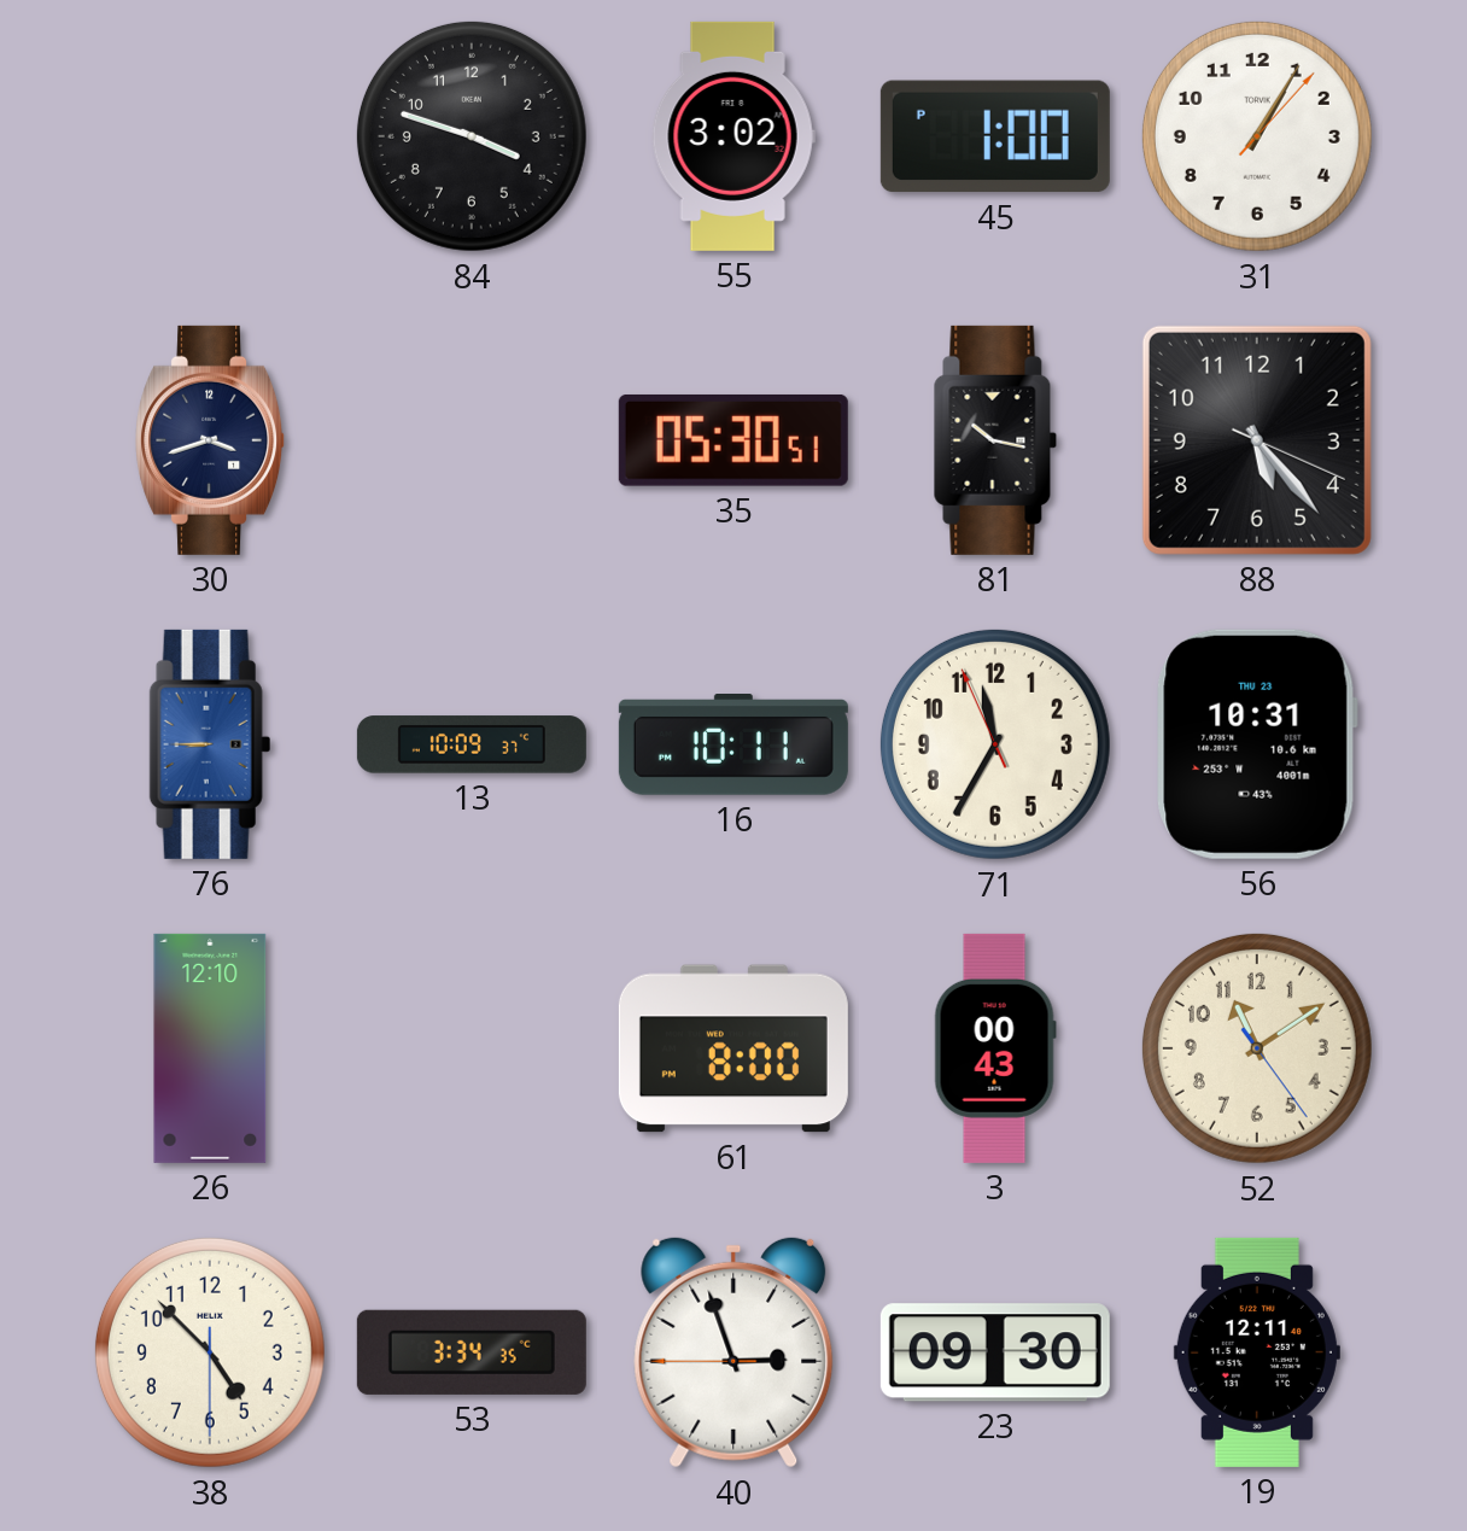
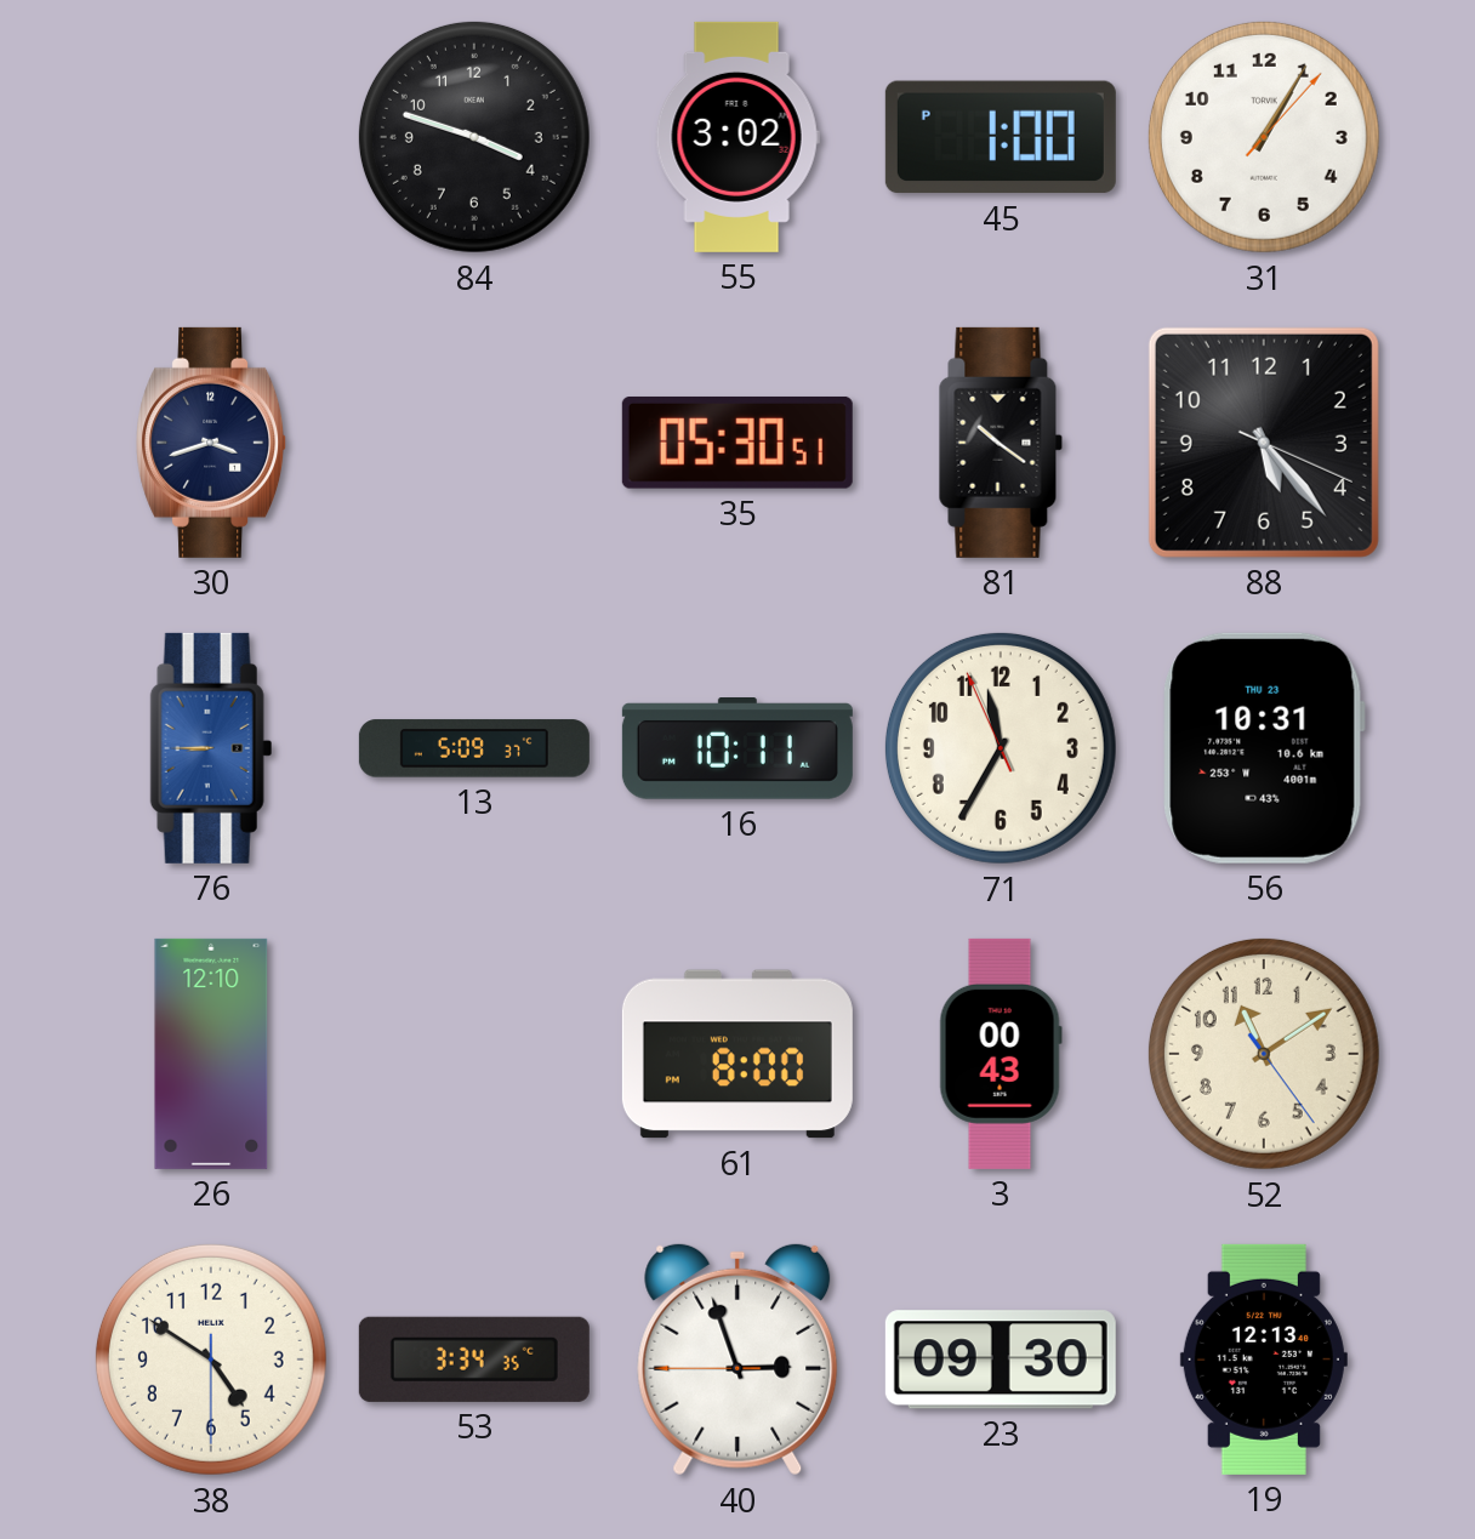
81: 10:17 -> 10:21
13: 10:09 -> 5:09
38: 4:52 -> 4:50
19: 12:11 -> 12:13
